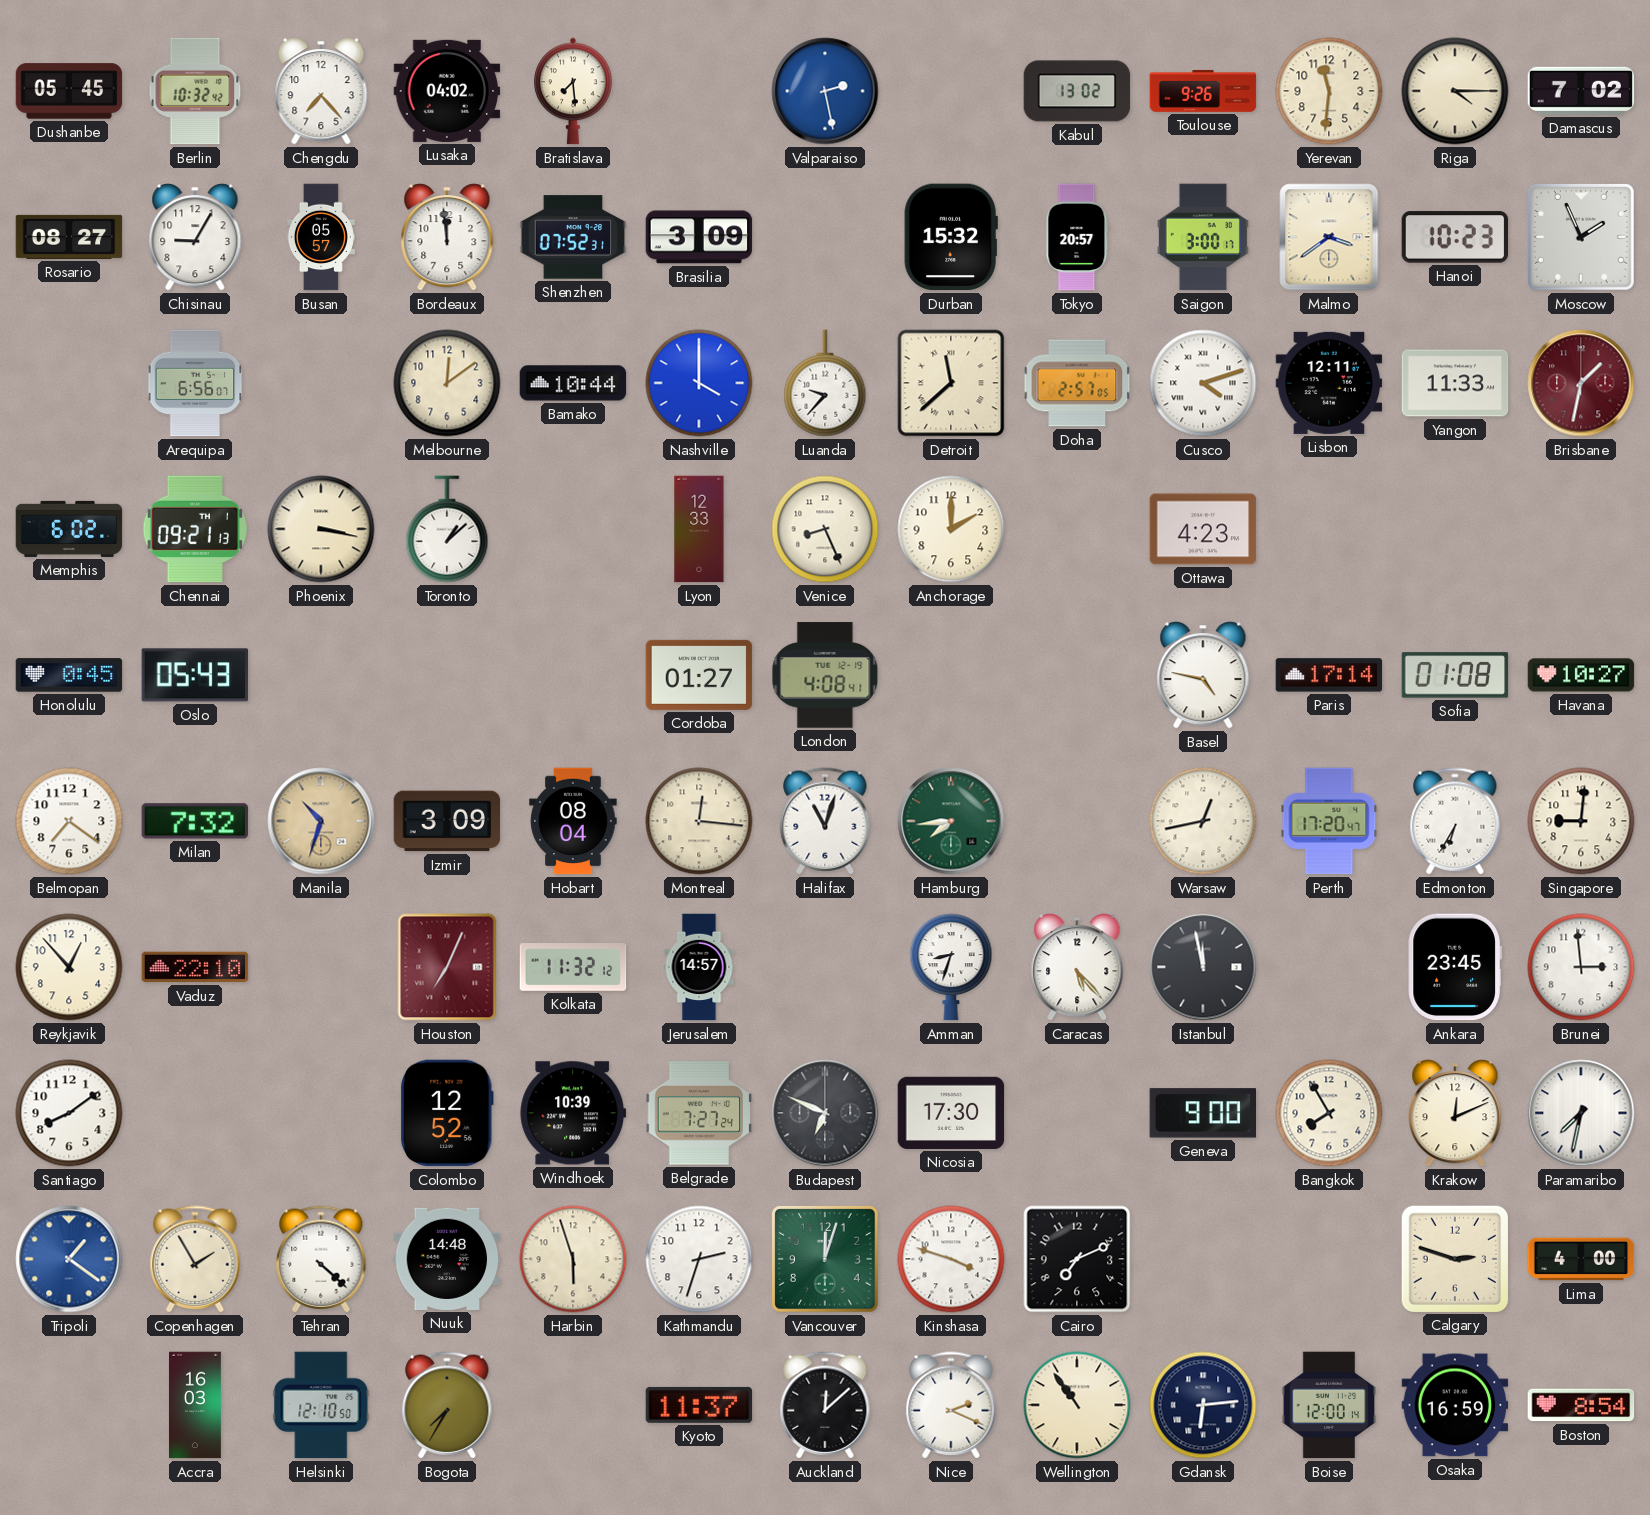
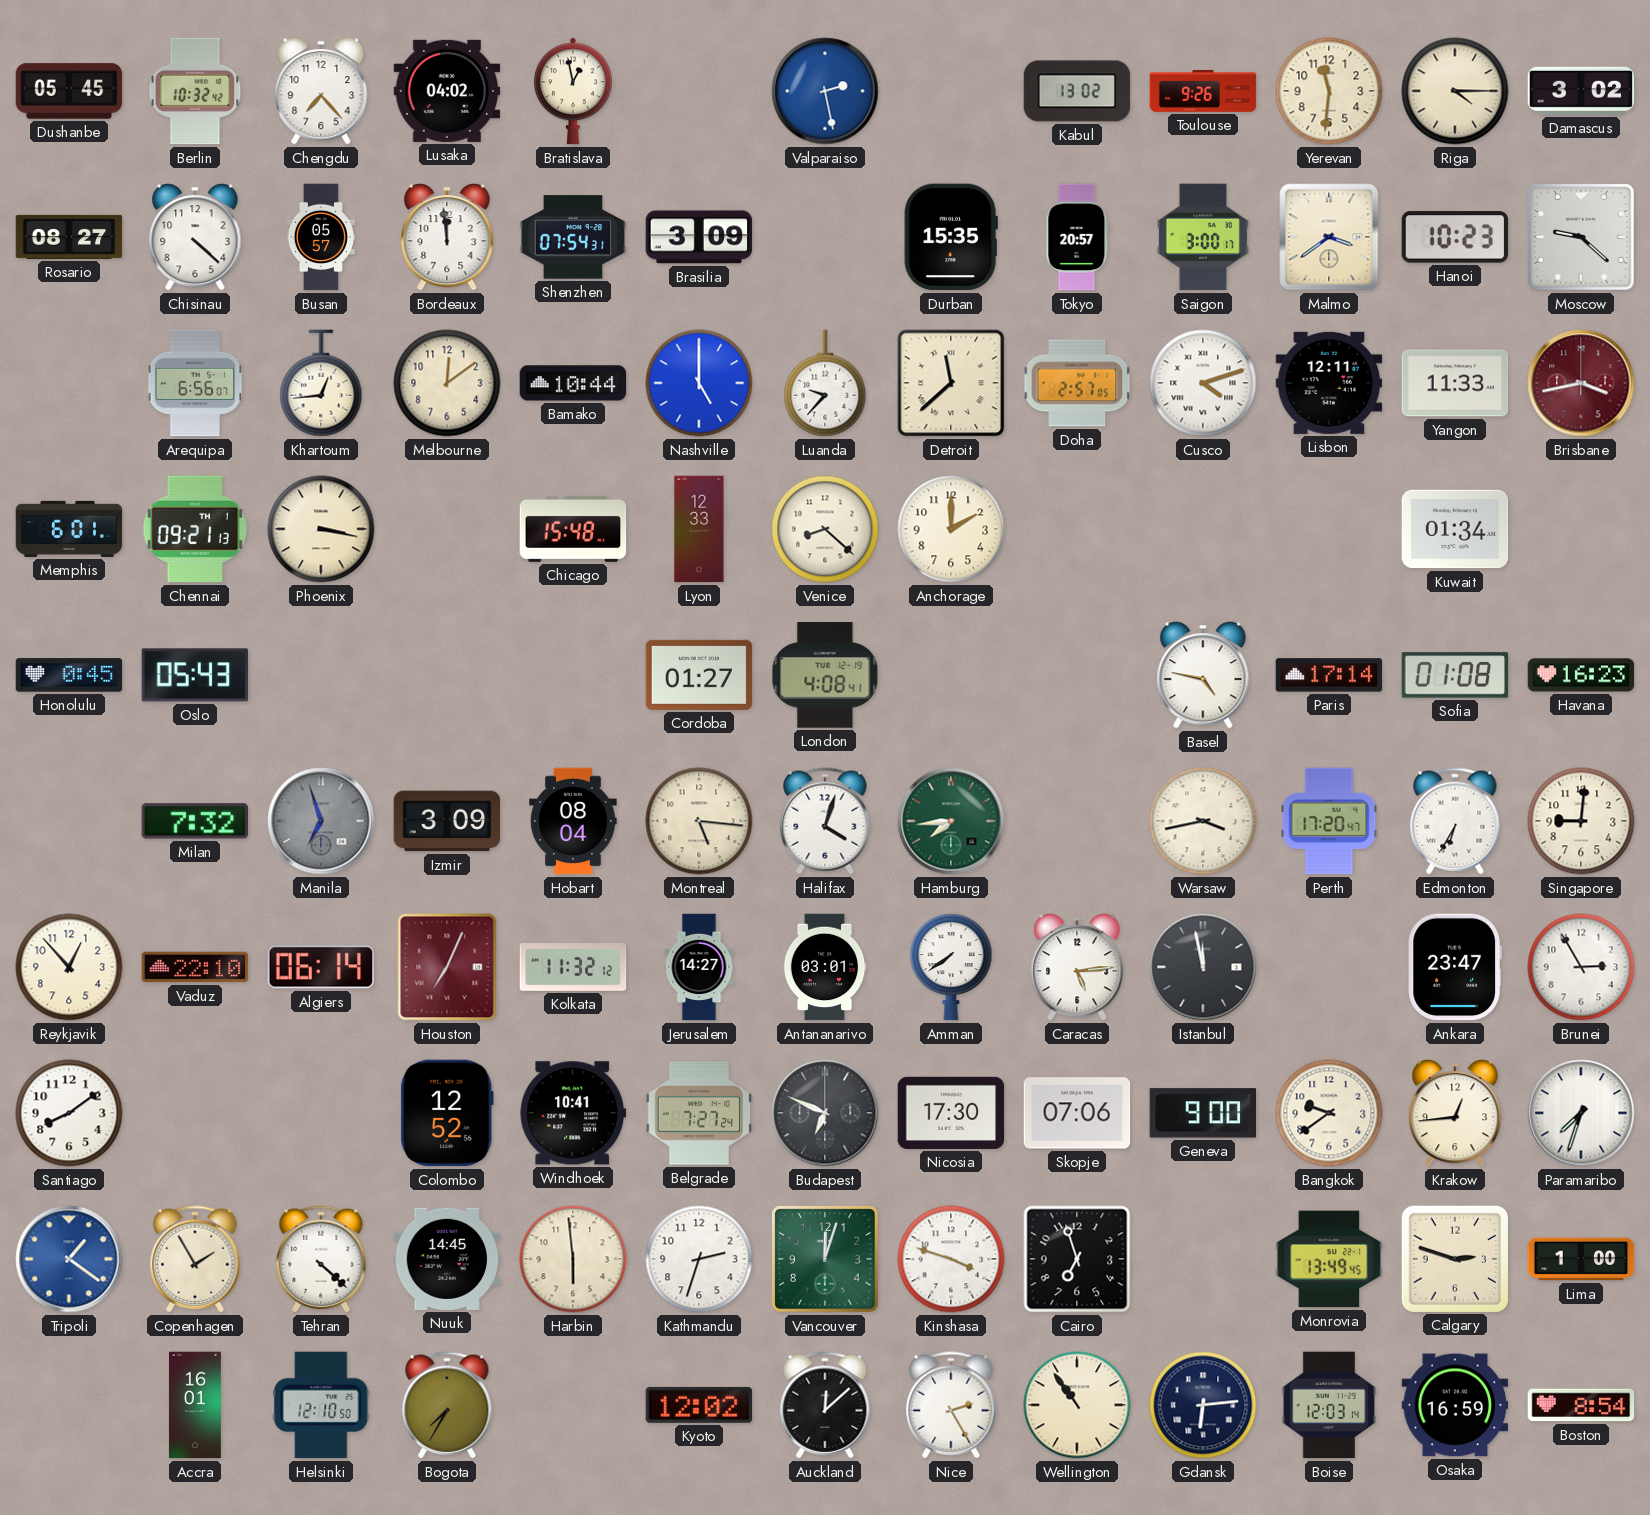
Bratislava: 7:29 -> 12:58
Damascus: 7:02 -> 3:02
Chisinau: 9:05 -> 4:22
Shenzhen: 07:52 -> 07:54
Durban: 15:32 -> 15:35
Moscow: 1:56 -> 9:22
Khartoum: none -> 12:44
Nashville: 4:00 -> 5:00
Brisbane: 1:32 -> 3:43
Memphis: 6:02 -> 6:01
Toronto: 1:08 -> none
Chicago: none -> 15:48
Venice: 8:26 -> 8:22
Ottawa: 4:23 -> none
Kuwait: none -> 01:34
Havana: 10:27 -> 16:23
Belmopan: 7:21 -> none
Manila: 10:33 -> 6:57
Manila dial: champagne -> grey
Montreal: 12:16 -> 5:16
Halifax: 11:03 -> 4:03
Warsaw: 12:43 -> 3:43
Algiers: none -> 06:14
Jerusalem: 14:57 -> 14:27
Antananarivo: none -> 03:01
Amman: 8:33 -> 7:39
Caracas: 5:23 -> 5:14
Ankara: 23:45 -> 23:47
Brunei: 2:59 -> 2:55
Windhoek: 10:39 -> 10:41
Skopje: none -> 07:06
Bangkok: 7:55 -> 9:39
Krakow: 12:11 -> 12:44
Paramaribo: 7:32 -> 7:33
Nuuk: 14:48 -> 14:45
Harbin: 5:57 -> 5:59
Cairo: 7:11 -> 6:57
Monrovia: none -> 13:49
Lima: 4:00 -> 1:00
Accra: 16:03 -> 16:01
Kyoto: 11:37 -> 12:02
Nice: 2:19 -> 2:25
Boise: 12:00 -> 12:03
